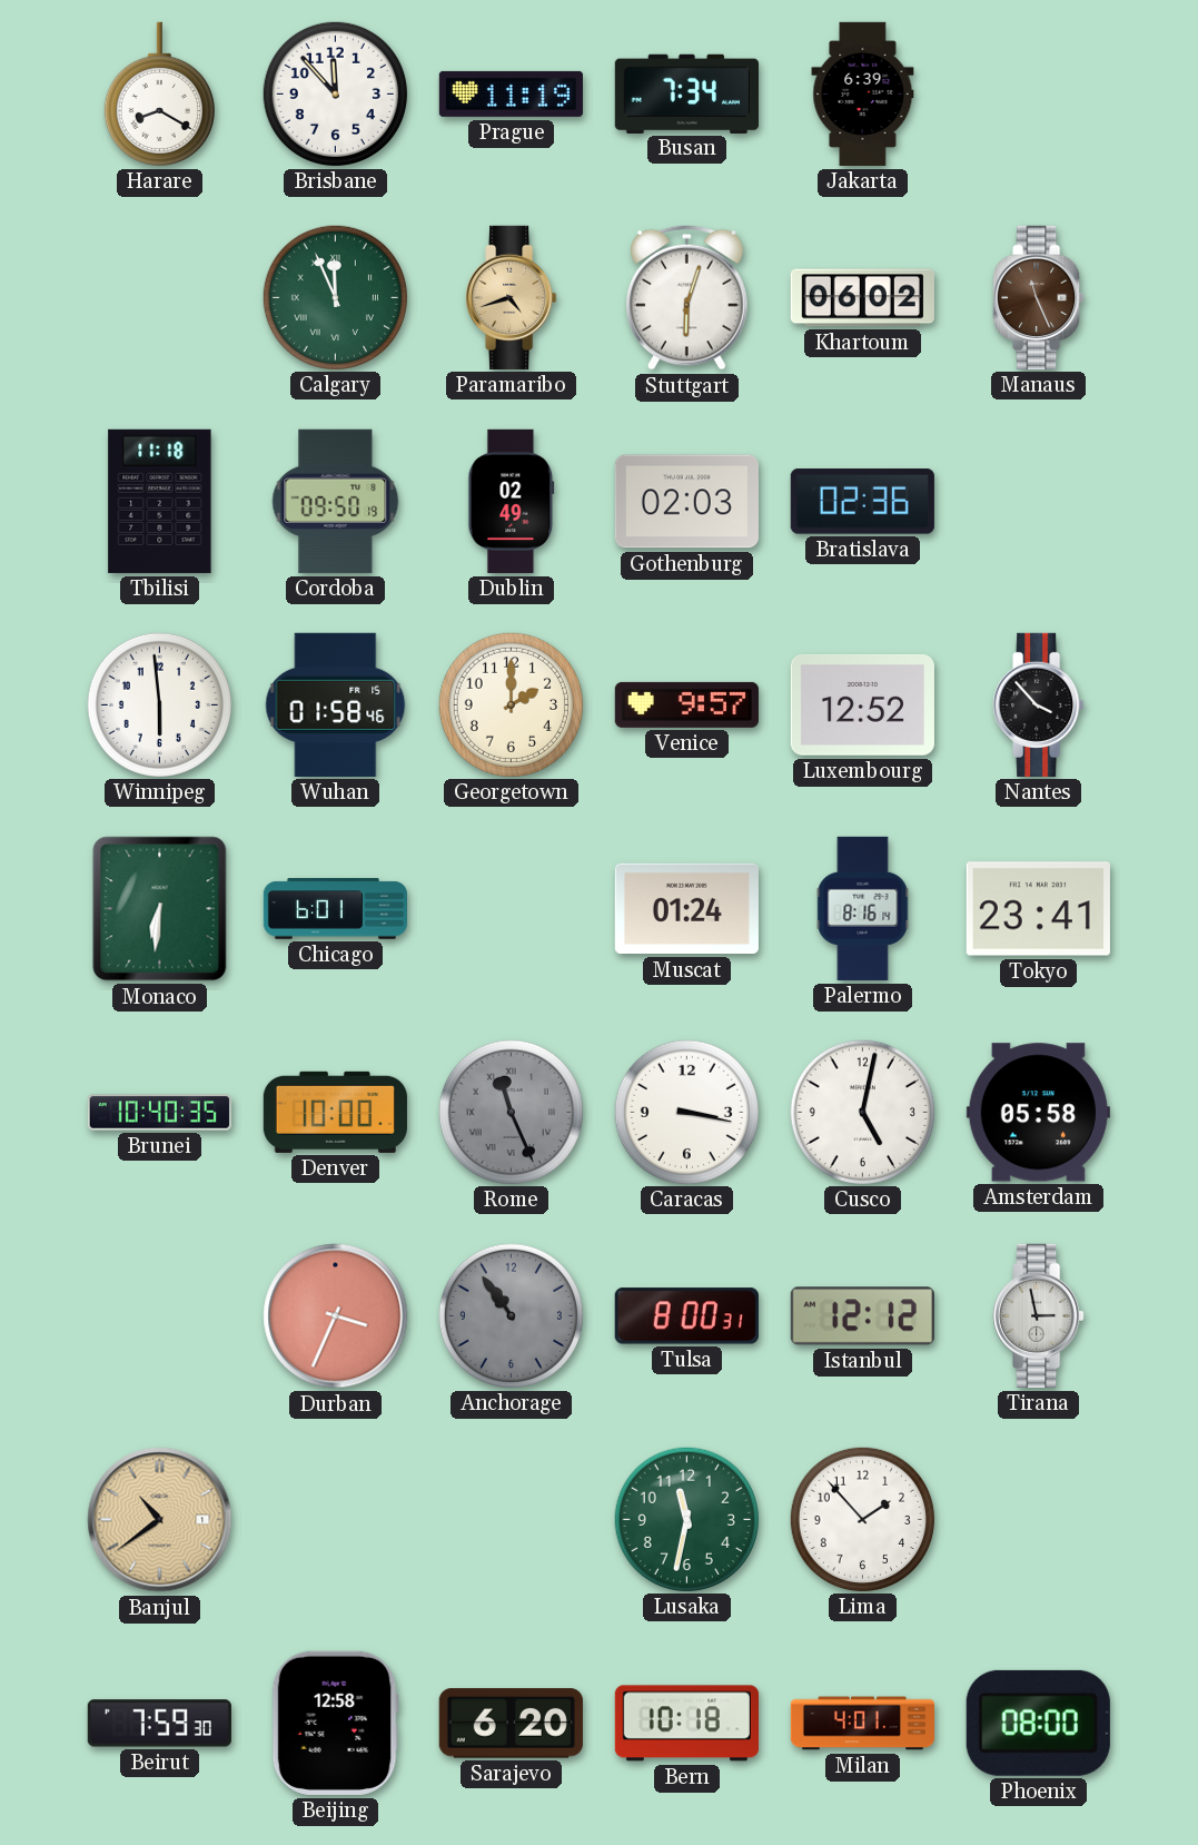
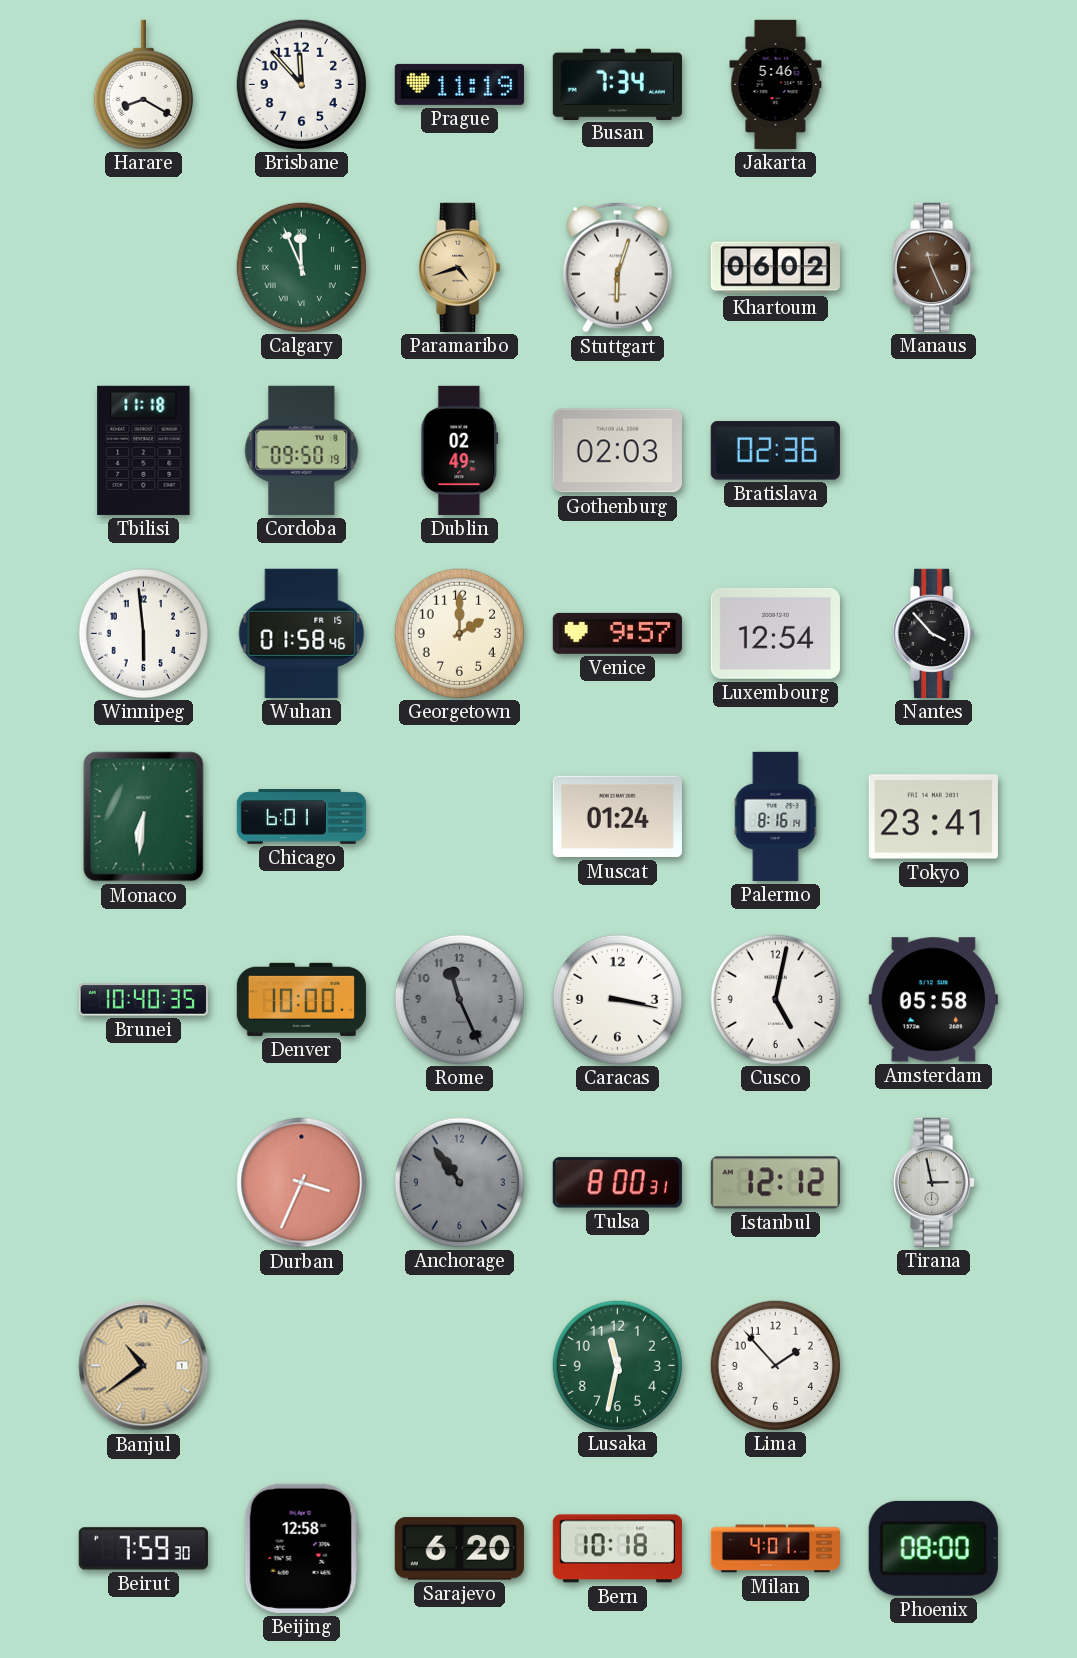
Jakarta: 6:39 -> 5:46
Luxembourg: 12:52 -> 12:54
Rome numerals: Roman -> Arabic
